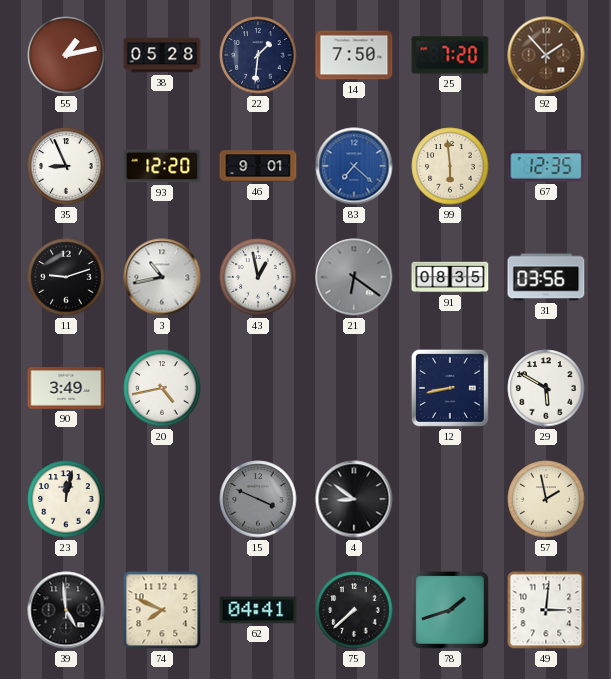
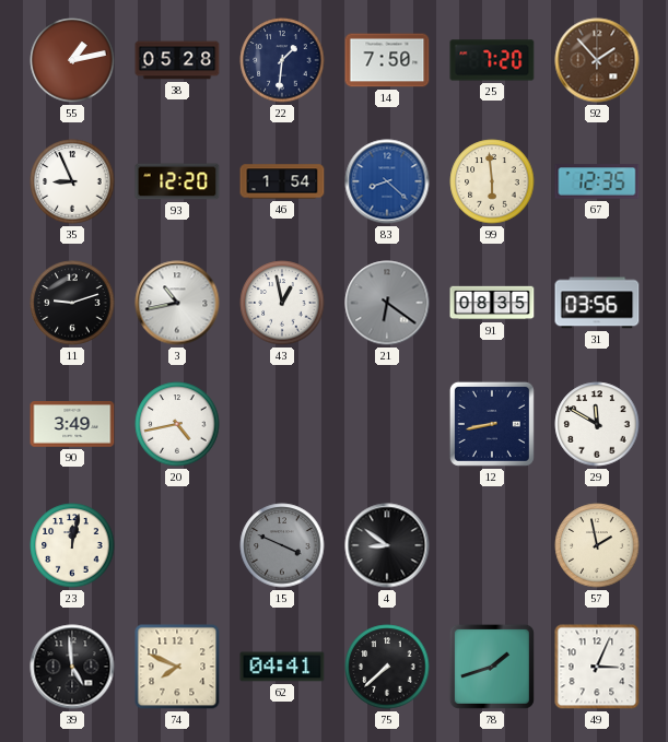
46: 9:01 -> 1:54
83: 7:22 -> 8:22
29: 5:50 -> 11:50
49: 3:01 -> 3:04
